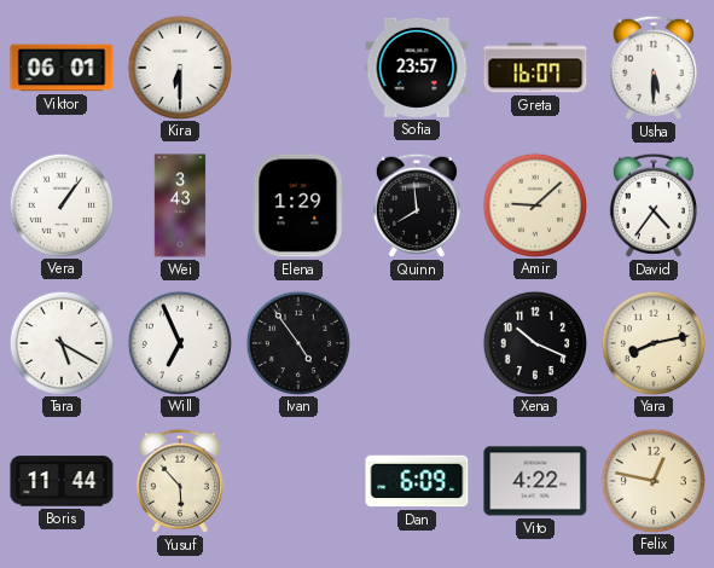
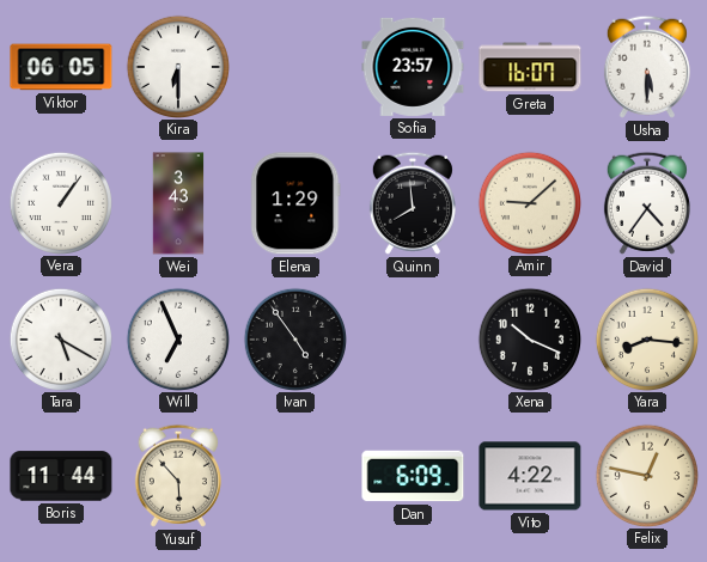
Viktor: 06:01 -> 06:05
Yara: 8:13 -> 8:16
